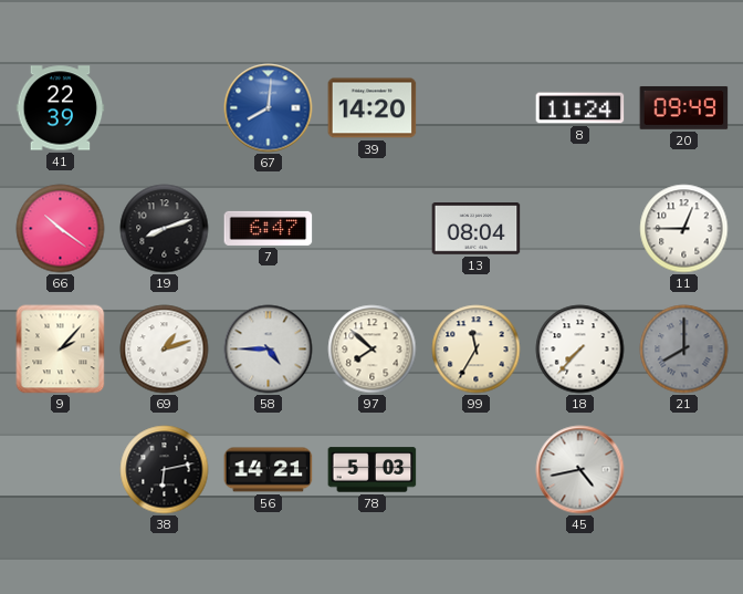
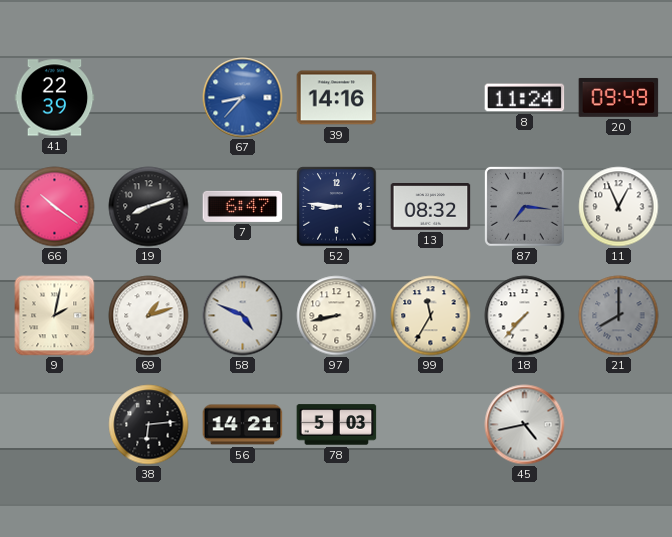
67: 8:01 -> 8:37
39: 14:20 -> 14:16
52: none -> 8:46
13: 08:04 -> 08:32
87: none -> 7:16
11: 12:45 -> 12:56
9: 2:07 -> 2:02
58: 4:45 -> 4:49
97: 7:52 -> 8:43
38: 6:13 -> 6:14
